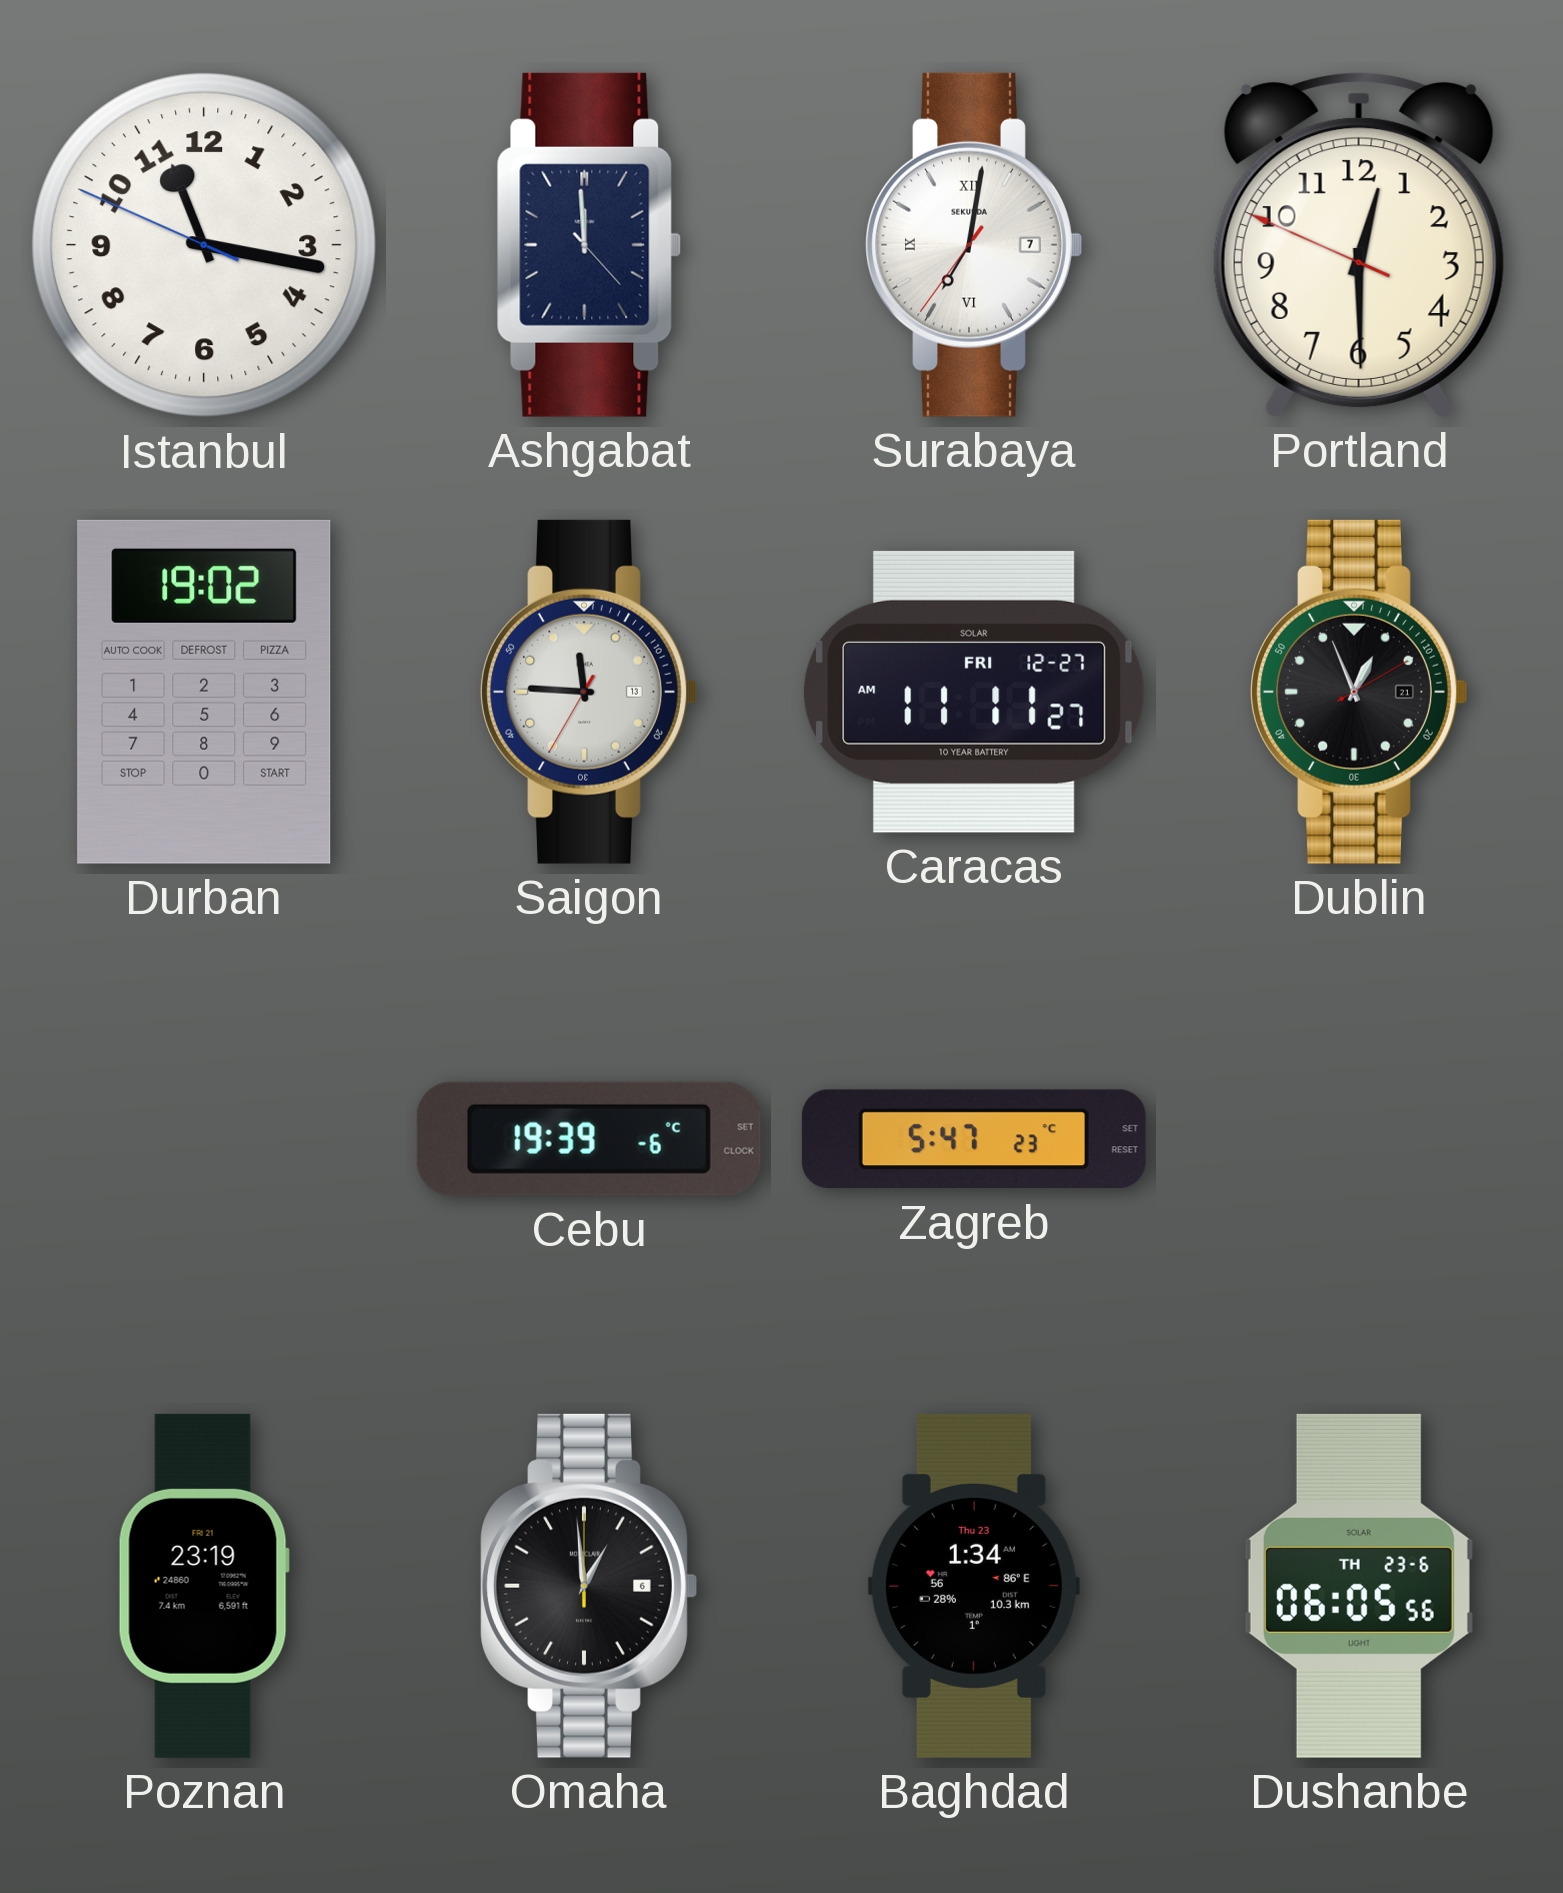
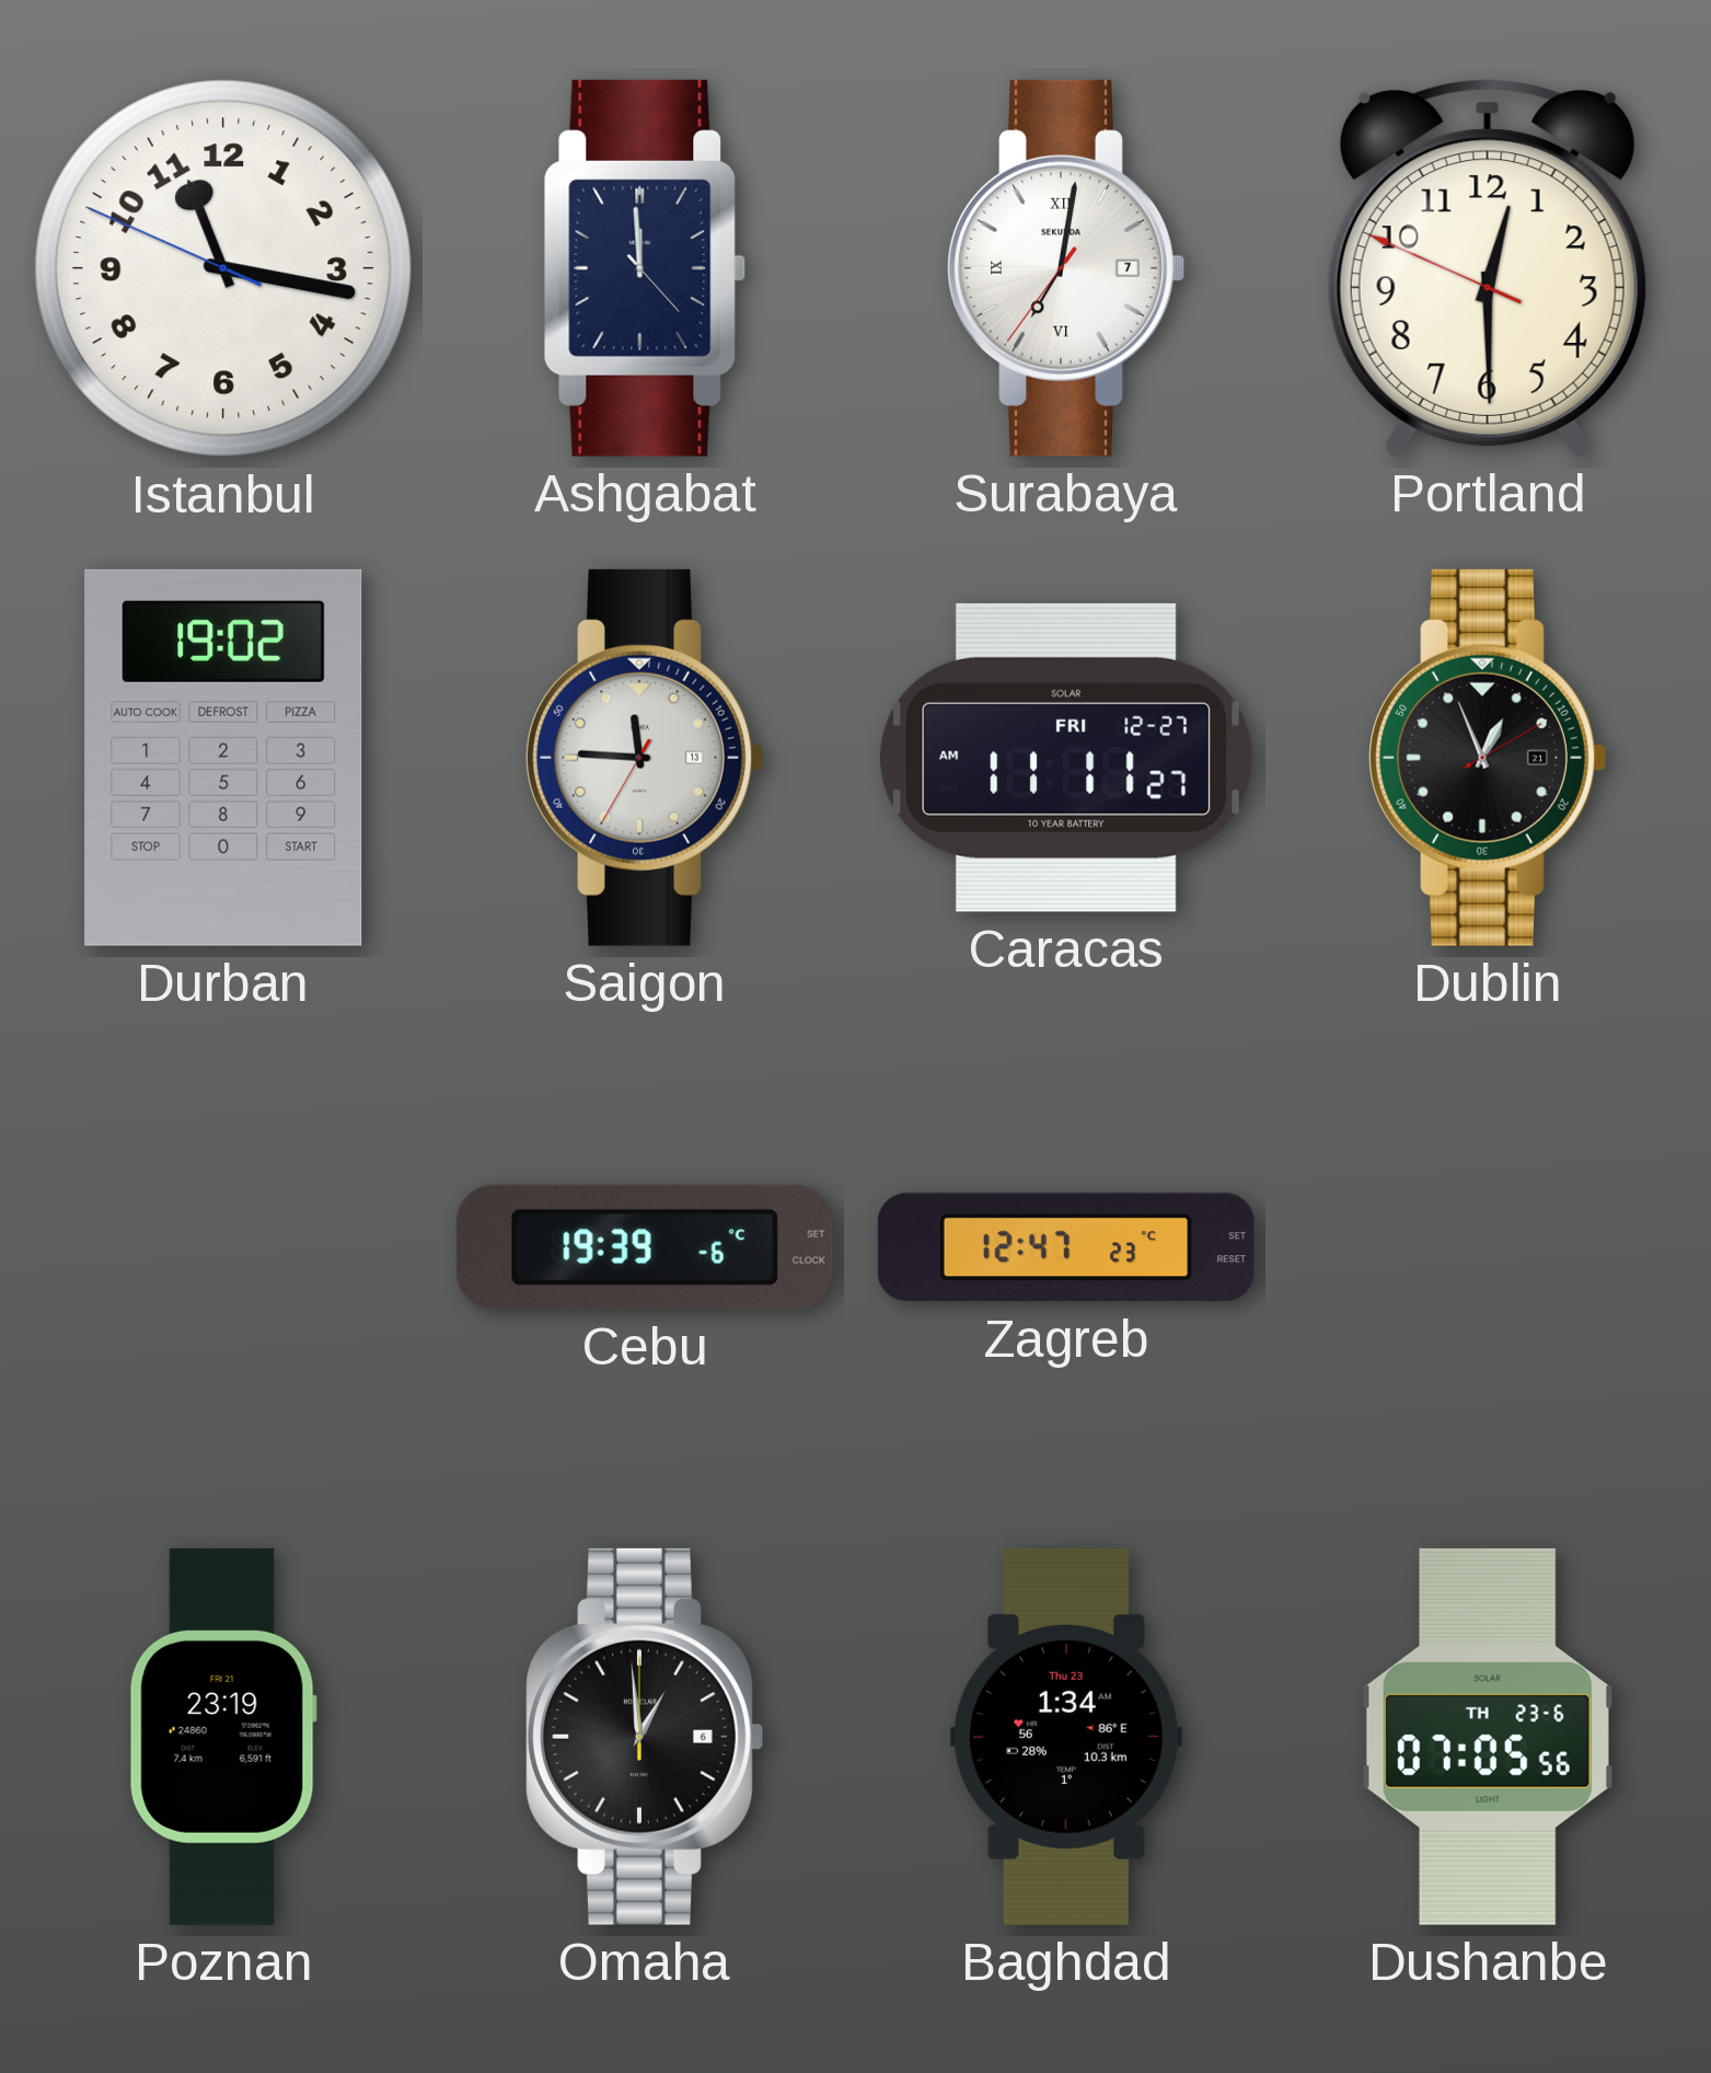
Zagreb: 5:47 -> 12:47
Dushanbe: 06:05 -> 07:05
